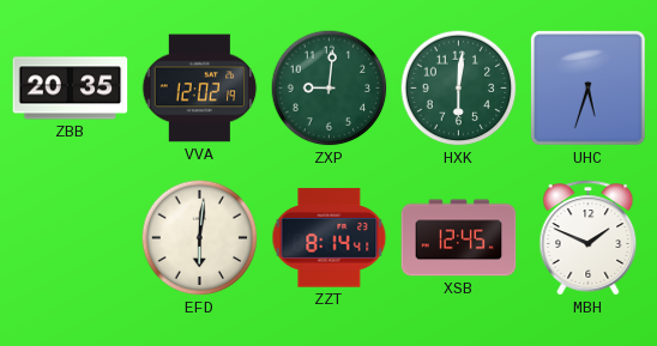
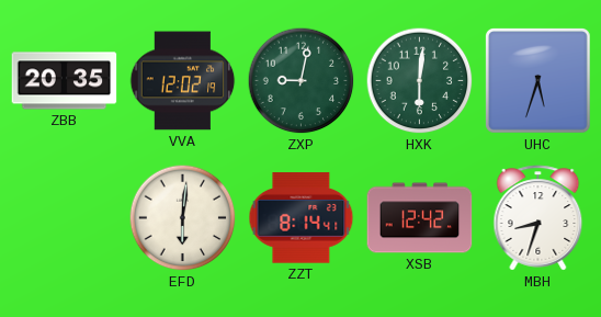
ZXP: 9:01 -> 9:02
XSB: 12:45 -> 12:42
MBH: 1:49 -> 8:33
